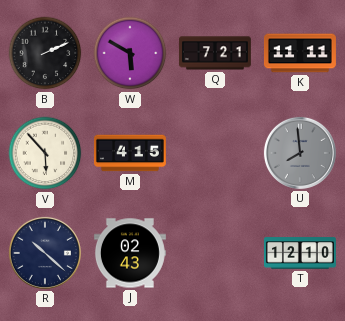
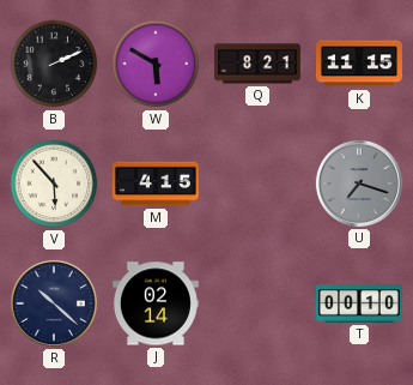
Q: 7:21 -> 8:21
K: 11:11 -> 11:15
U: 7:59 -> 7:18
J: 02:43 -> 02:14
T: 12:10 -> 00:10
